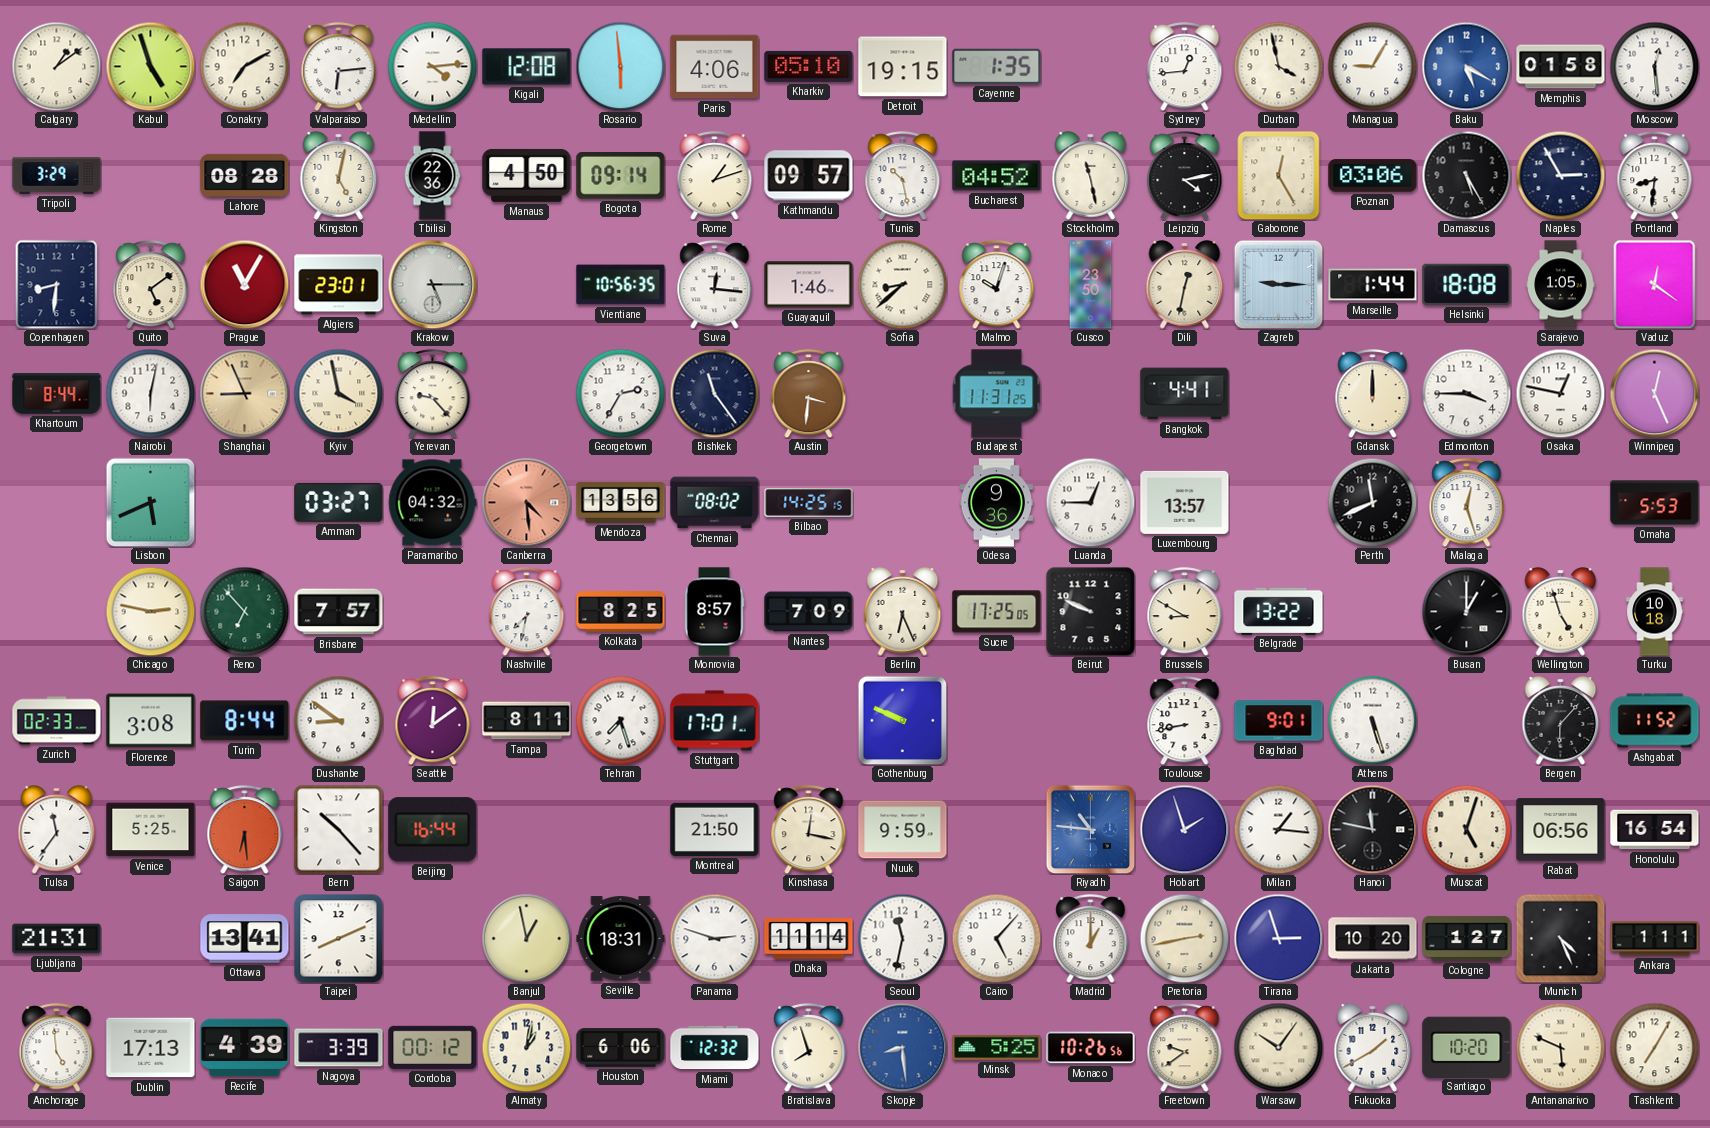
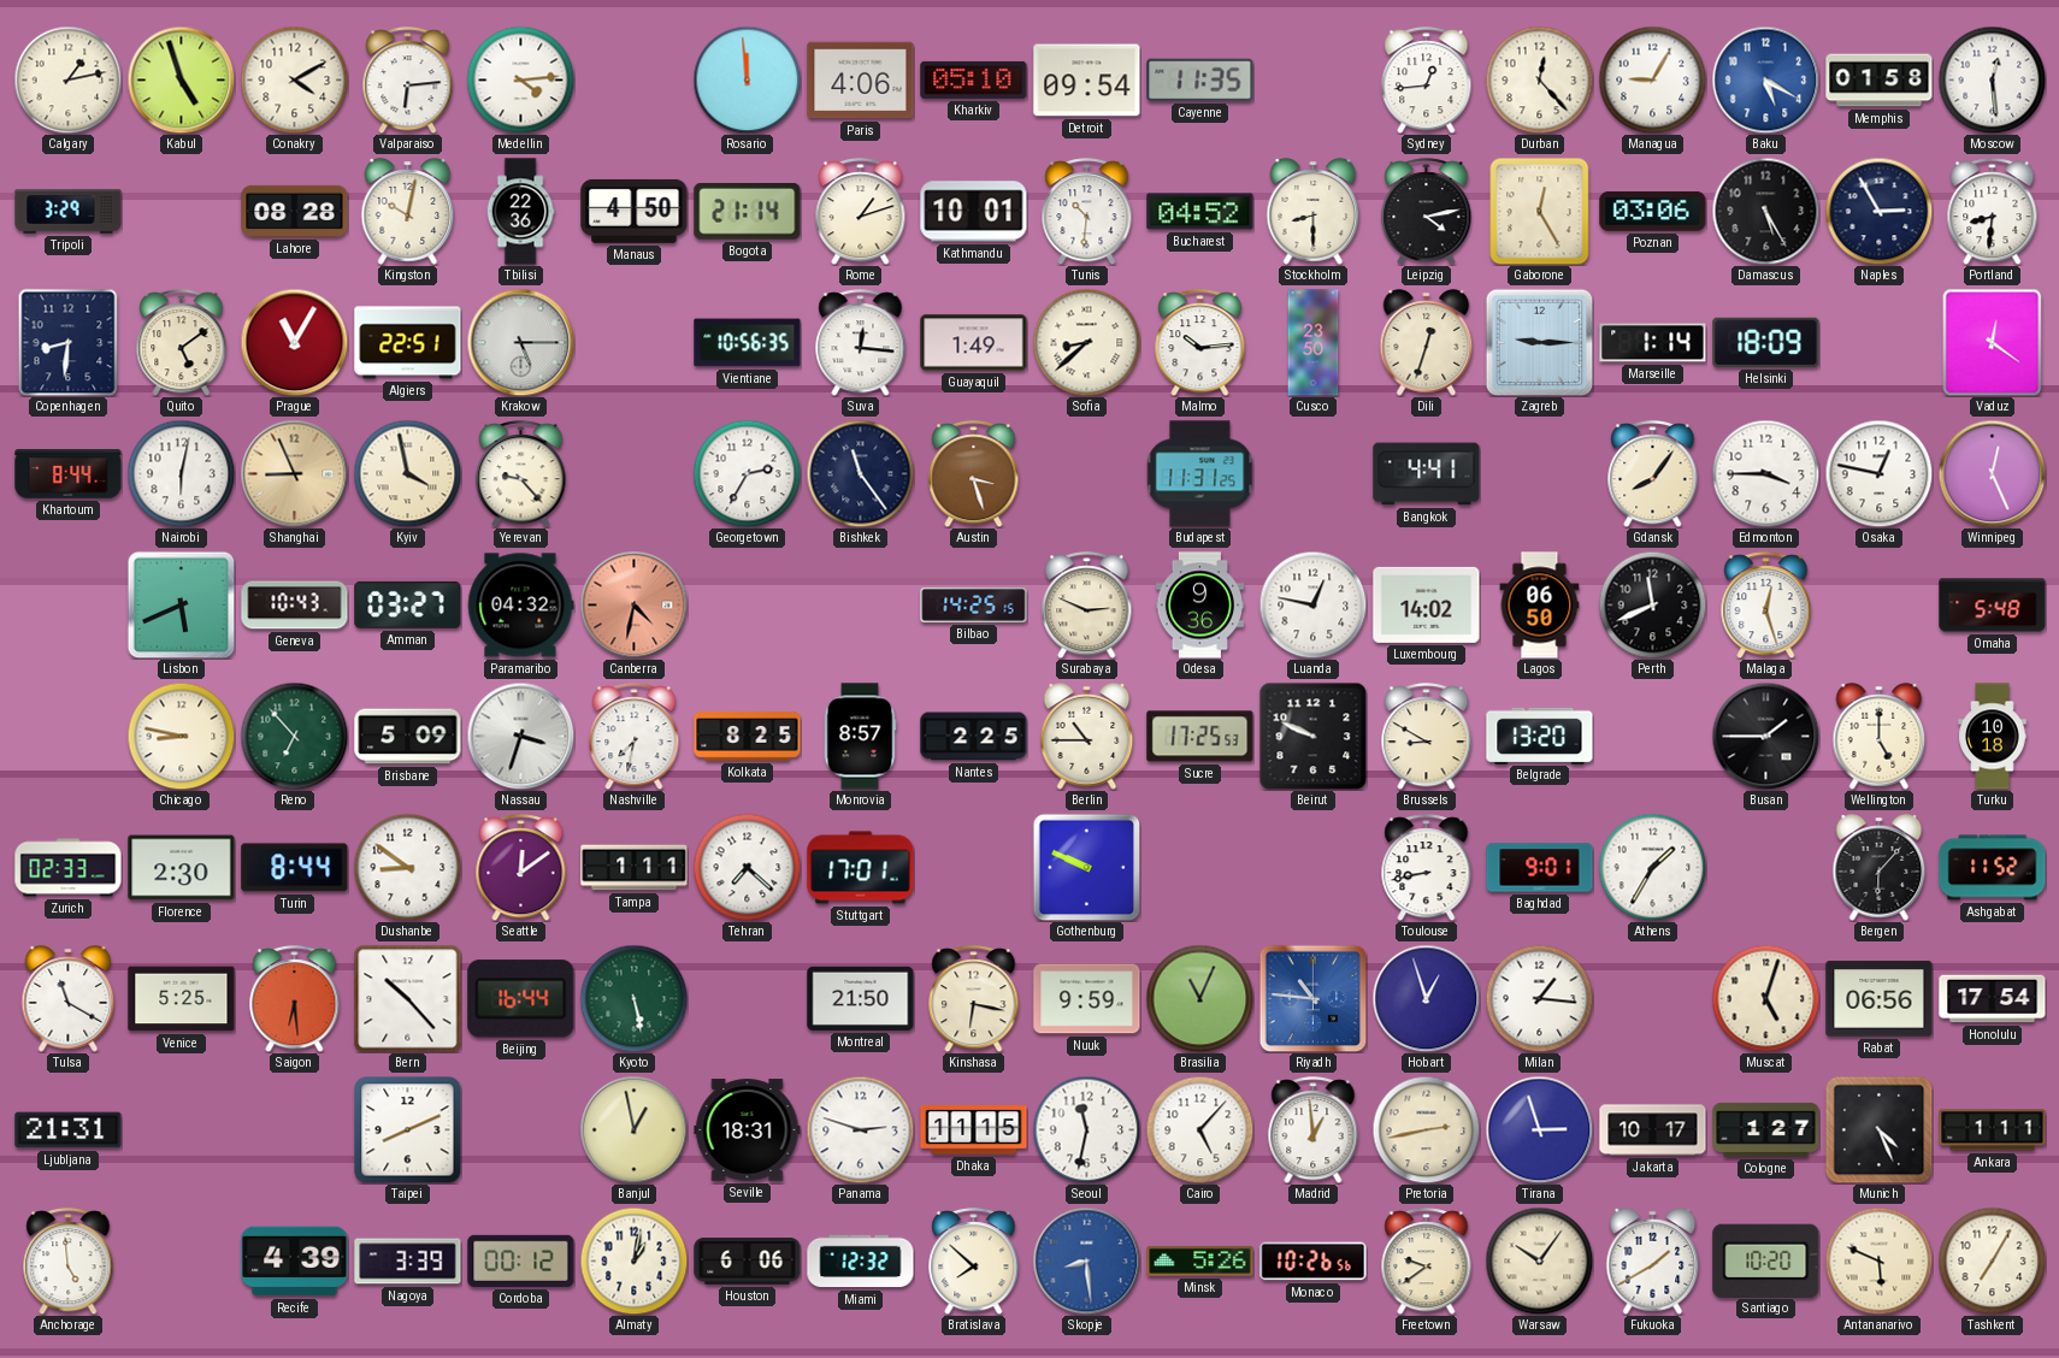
Calgary: 1:09 -> 1:13
Conakry: 7:10 -> 4:10
Kigali: 12:08 -> none
Rosario: 5:59 -> 11:59
Detroit: 19:15 -> 09:54
Cayenne: 1:35 -> 11:35
Durban: 3:58 -> 12:23
Kingston: 5:02 -> 10:02
Bogota: 09:14 -> 21:14
Kathmandu: 09:57 -> 10:01
Tunis: 10:28 -> 10:31
Stockholm: 11:28 -> 8:30
Algiers: 23:01 -> 22:51
Guayaquil: 1:46 -> 1:49
Malmo: 10:03 -> 10:14
Dili: 12:32 -> 12:33
Marseille: 1:44 -> 1:14
Helsinki: 18:08 -> 18:09
Sarajevo: 1:05 -> none
Austin: 3:31 -> 3:27
Gdansk: 12:00 -> 8:06
Geneva: none -> 10:43
Canberra: 4:29 -> 4:32
Mendoza: 13:56 -> none
Chennai: 08:02 -> none
Surabaya: none -> 2:49
Luanda: 12:45 -> 12:47
Luxembourg: 13:57 -> 14:02
Lagos: none -> 06:50
Omaha: 5:53 -> 5:48
Chicago: 2:47 -> 8:47
Brisbane: 7:57 -> 5:09
Nassau: none -> 3:33
Nantes: 7:09 -> 2:25
Berlin: 6:26 -> 10:45
Sucre: 17:25:05 -> 17:25:53
Belgrade: 13:22 -> 13:20
Busan: 1:00 -> 1:45
Wellington: 4:57 -> 5:00
Florence: 3:08 -> 2:30
Tampa: 8:11 -> 1:11
Tehran: 7:27 -> 7:22
Athens: 5:27 -> 1:35
Tulsa: 11:36 -> 11:20
Kyoto: none -> 5:28
Kinshasa: 12:17 -> 6:17
Brasilia: none -> 11:04
Hobart: 1:57 -> 12:57
Hanoi: 11:47 -> none
Honolulu: 16:54 -> 17:54
Ottawa: 13:41 -> none
Dhaka: 11:14 -> 11:15
Madrid: 1:00 -> 12:59
Jakarta: 10:20 -> 10:17
Dublin: 17:13 -> none
Bratislava: 7:57 -> 7:52
Minsk: 5:25 -> 5:26
